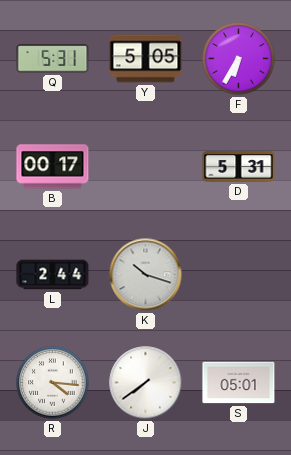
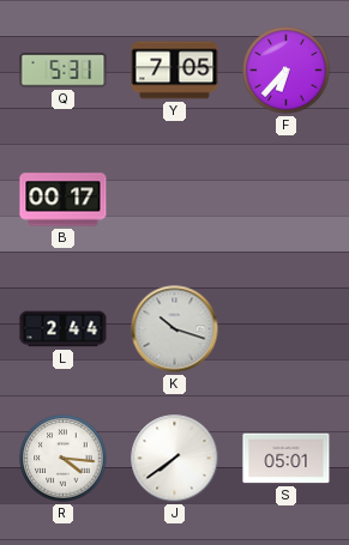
Y: 5:05 -> 7:05
F: 6:35 -> 6:37
D: 5:31 -> none
